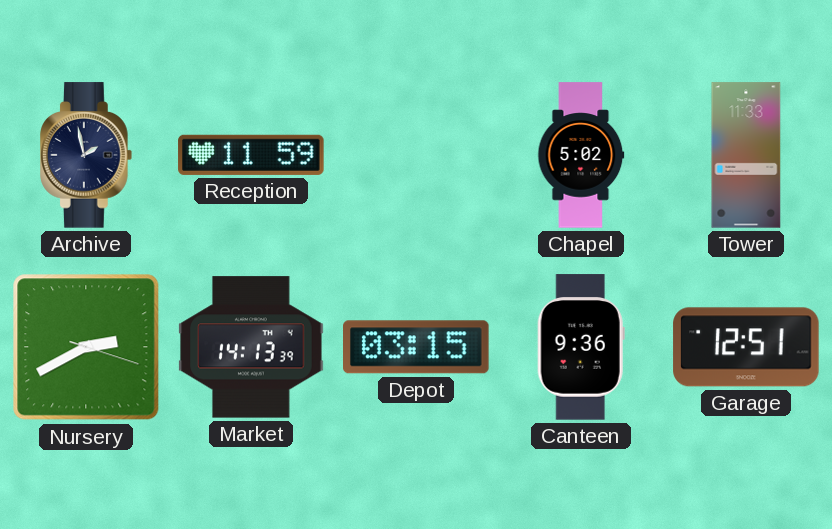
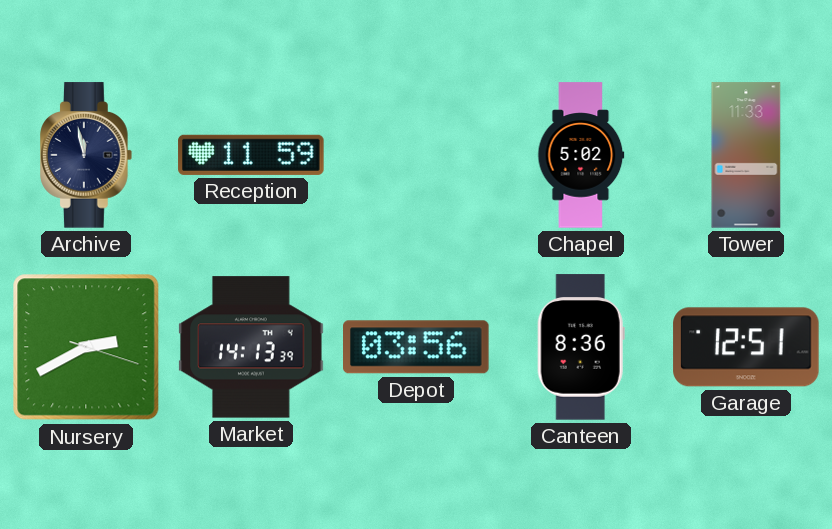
Archive: 1:58 -> 11:58
Depot: 03:15 -> 03:56
Canteen: 9:36 -> 8:36
